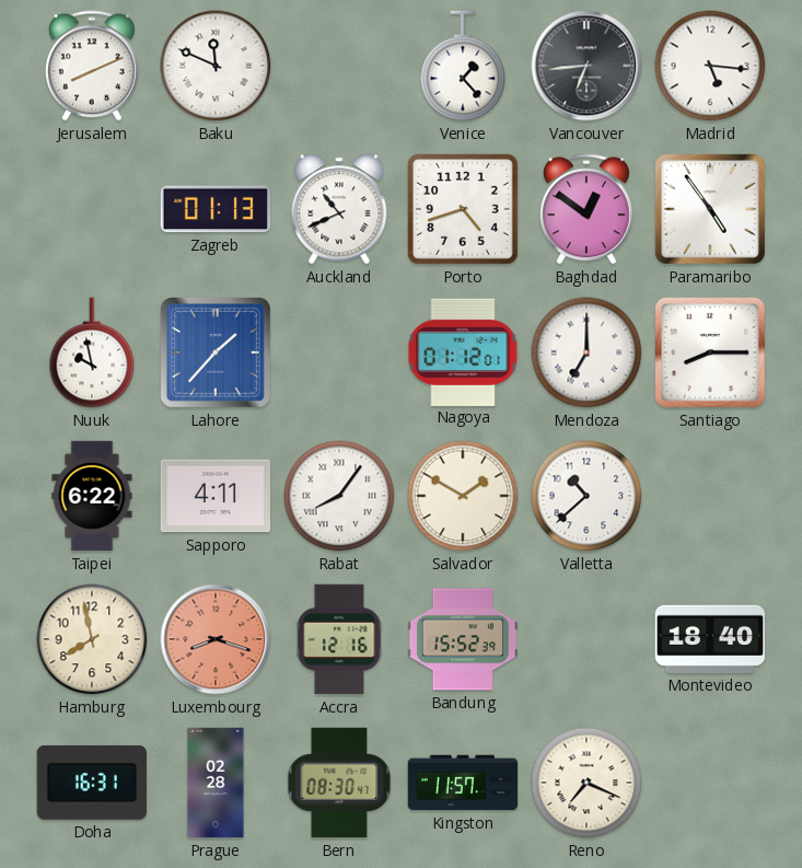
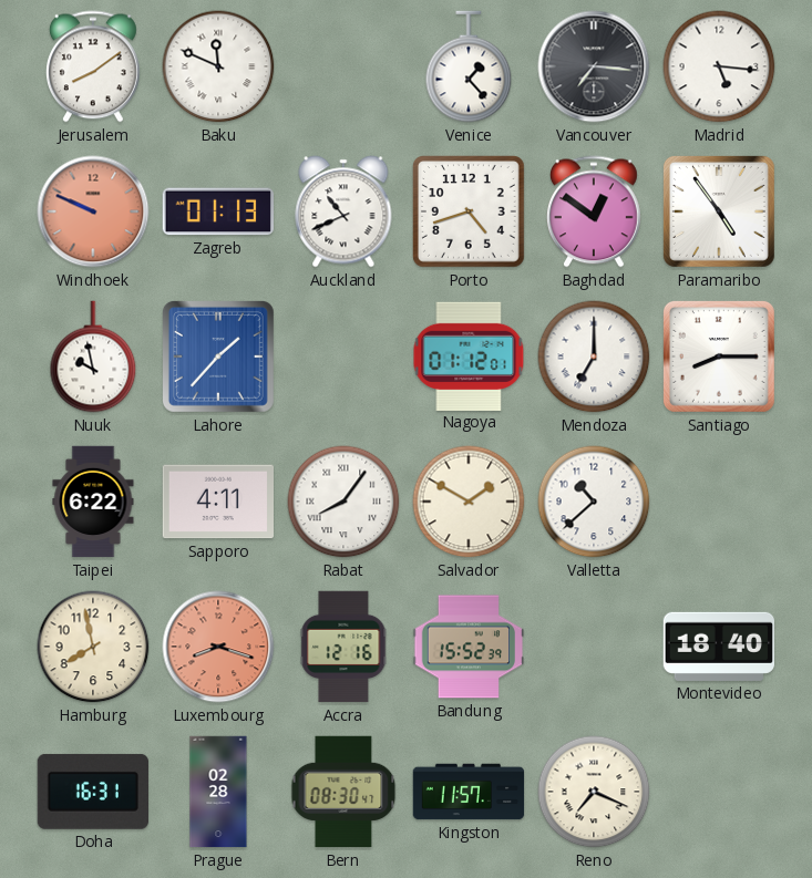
Jerusalem: 8:11 -> 8:09
Vancouver: 6:44 -> 7:16
Windhoek: none -> 9:49
